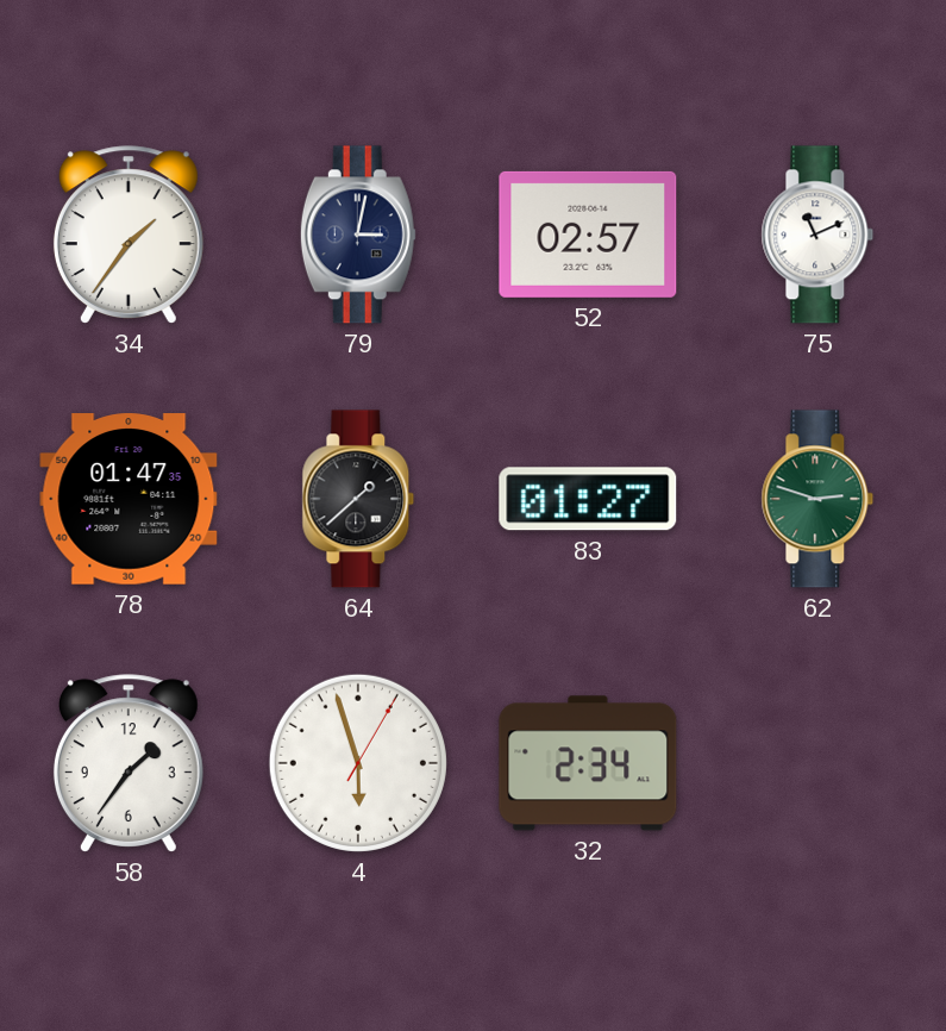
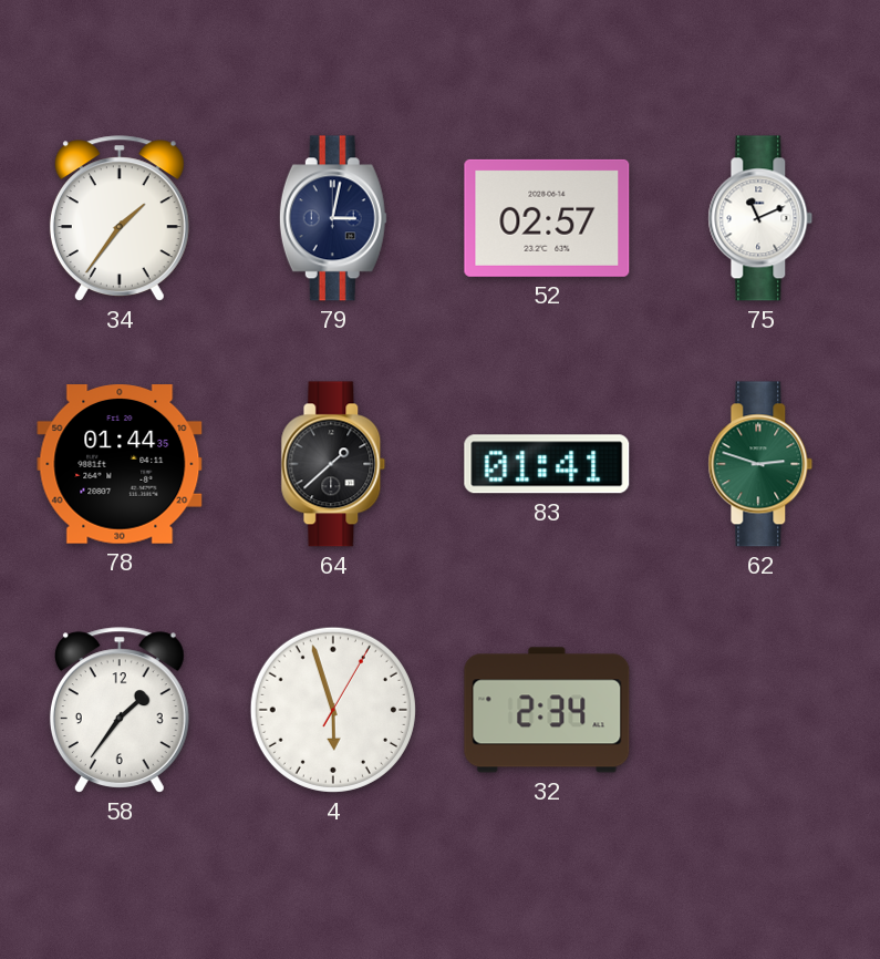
78: 01:47 -> 01:44
83: 01:27 -> 01:41
